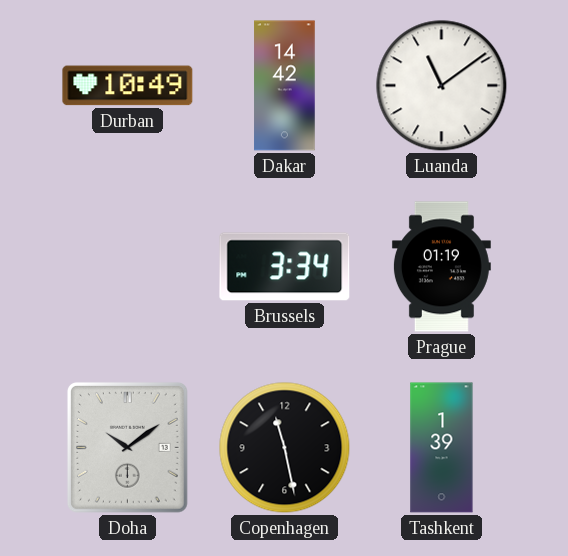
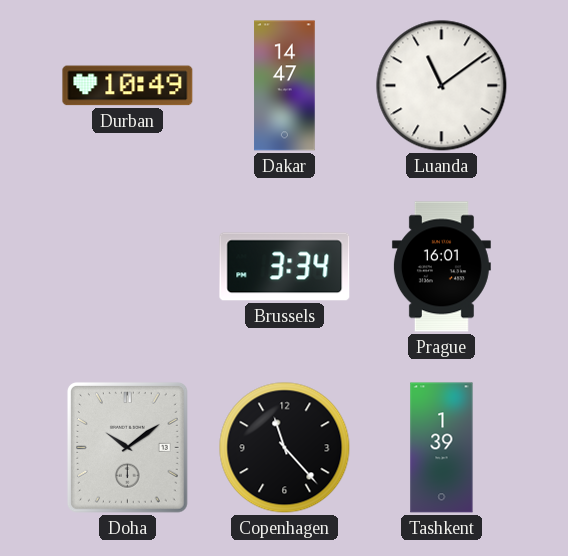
Dakar: 14:42 -> 14:47
Prague: 01:19 -> 16:01
Copenhagen: 11:28 -> 11:23
